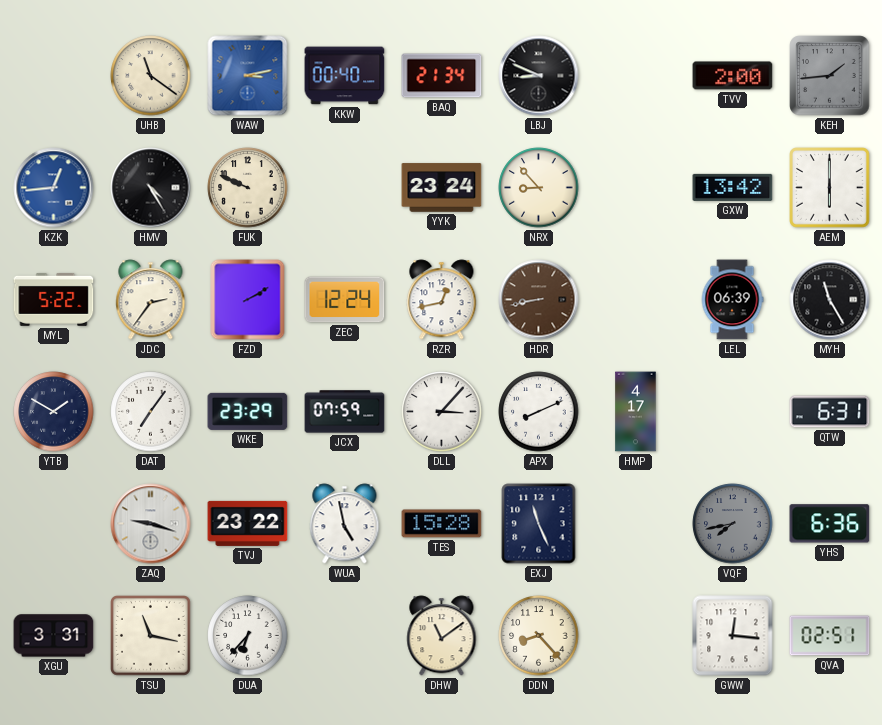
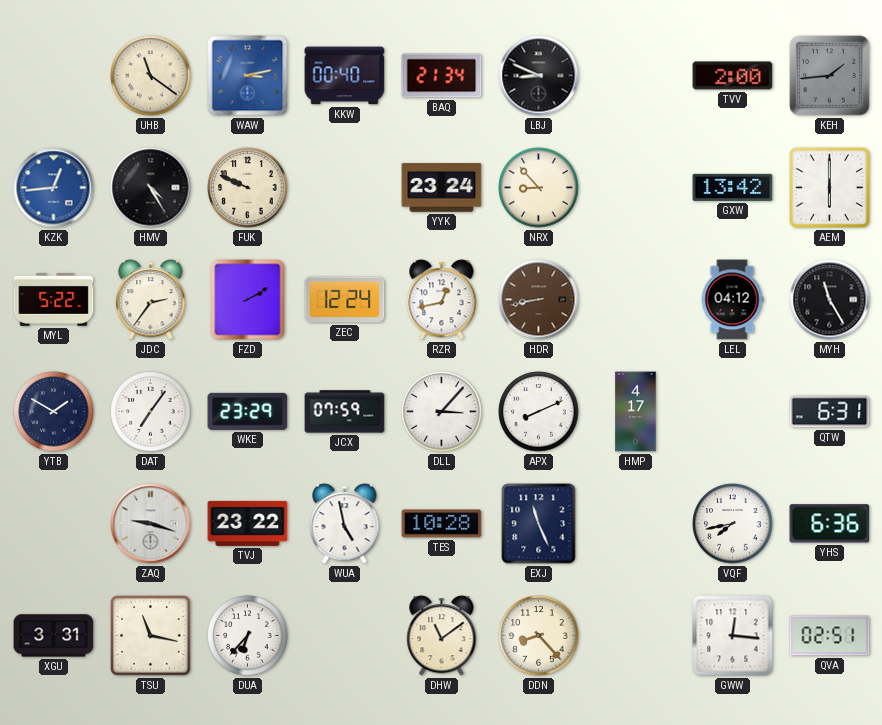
LEL: 06:39 -> 04:12
TES: 15:28 -> 10:28
VQF dial: grey -> white
